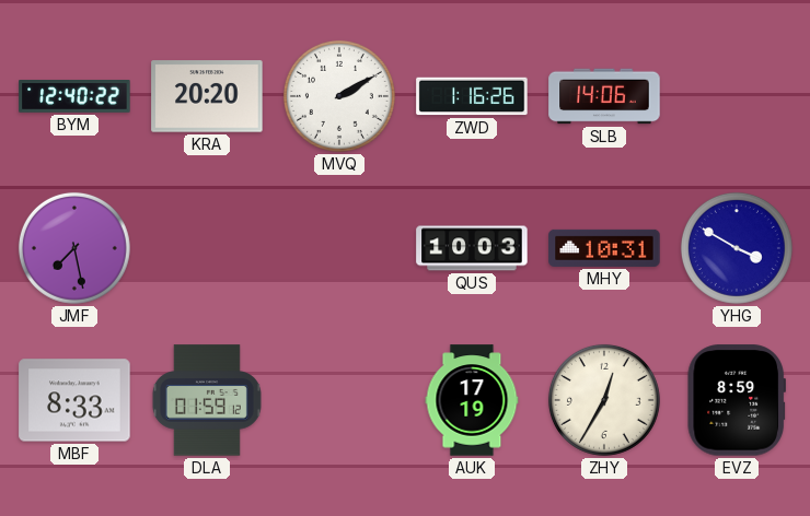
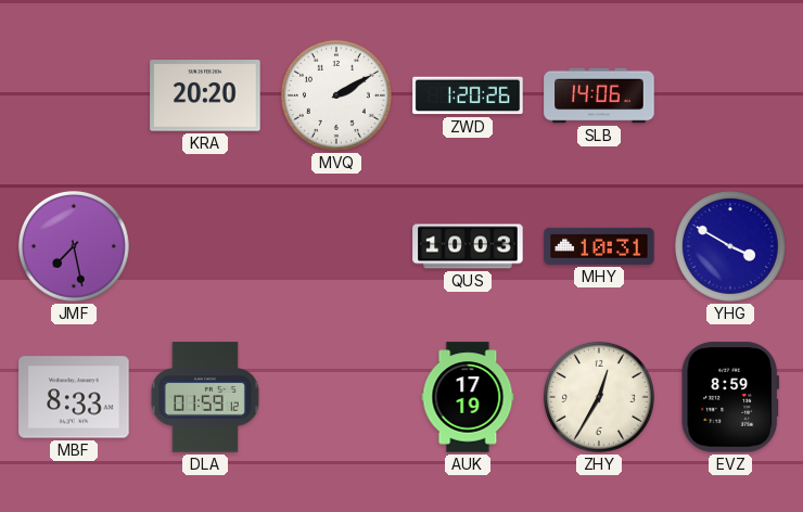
BYM: 12:40 -> none
ZWD: 1:16 -> 1:20
